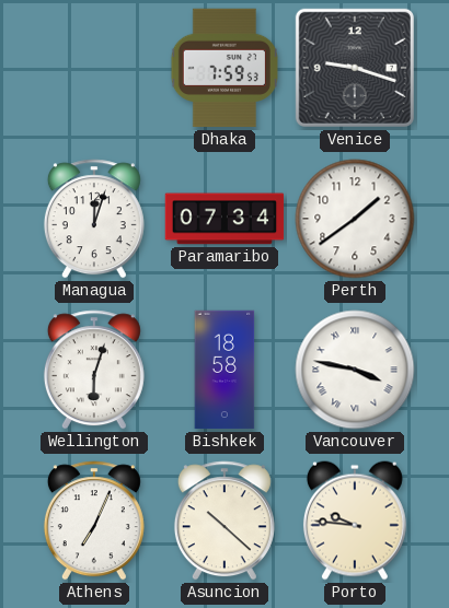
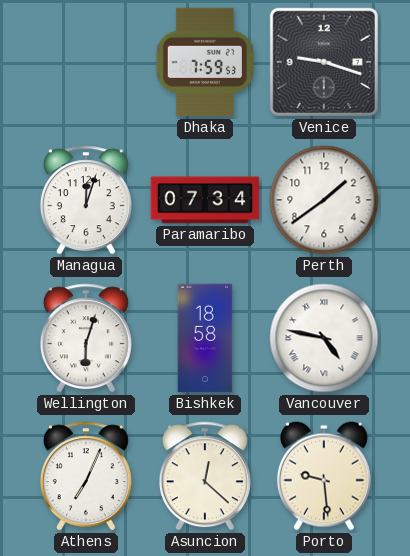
Vancouver: 3:47 -> 4:47
Asuncion: 10:22 -> 12:22
Porto: 9:46 -> 9:29
